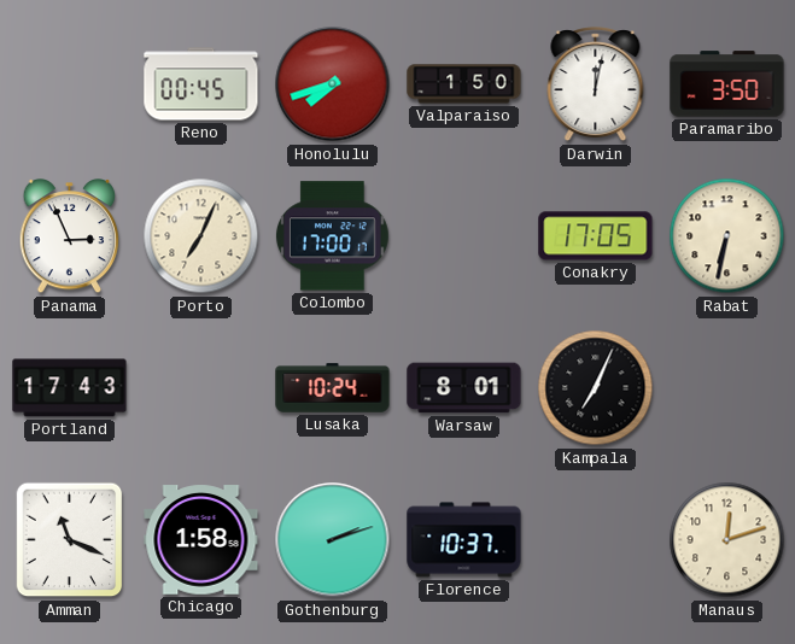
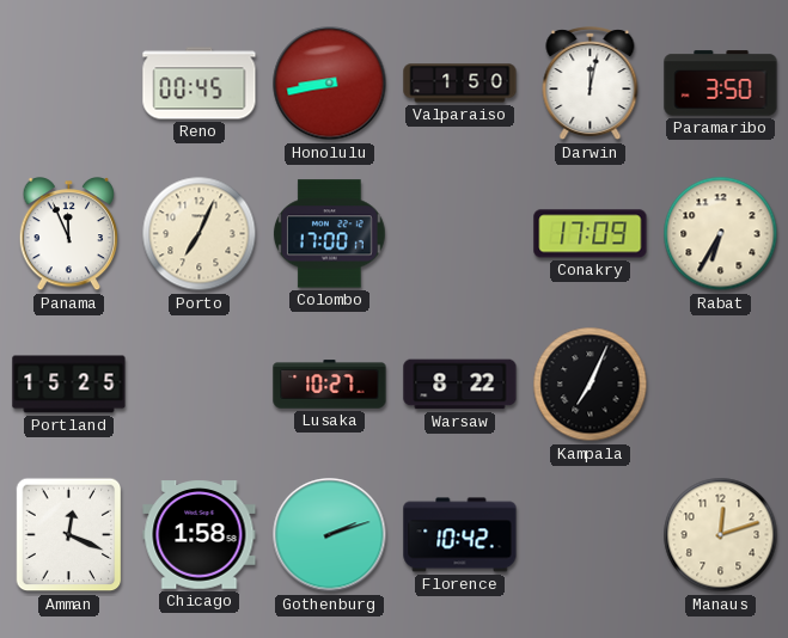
Honolulu: 7:42 -> 8:43
Panama: 2:56 -> 11:56
Conakry: 17:05 -> 17:09
Rabat: 6:32 -> 6:35
Portland: 17:43 -> 15:25
Lusaka: 10:24 -> 10:27
Warsaw: 8:01 -> 8:22
Amman: 11:19 -> 12:19
Florence: 10:37 -> 10:42
